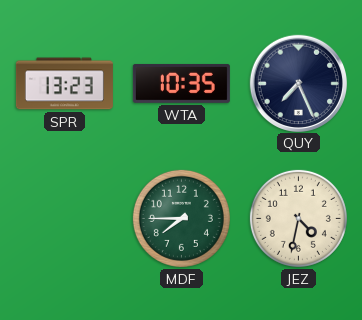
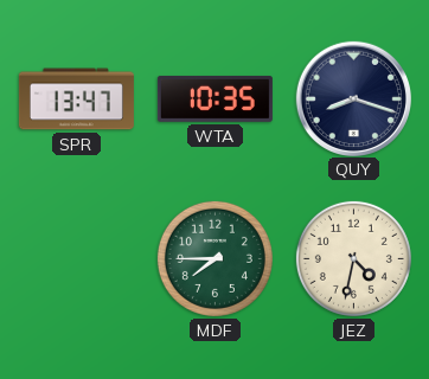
SPR: 13:23 -> 13:47
QUY: 7:26 -> 8:18
